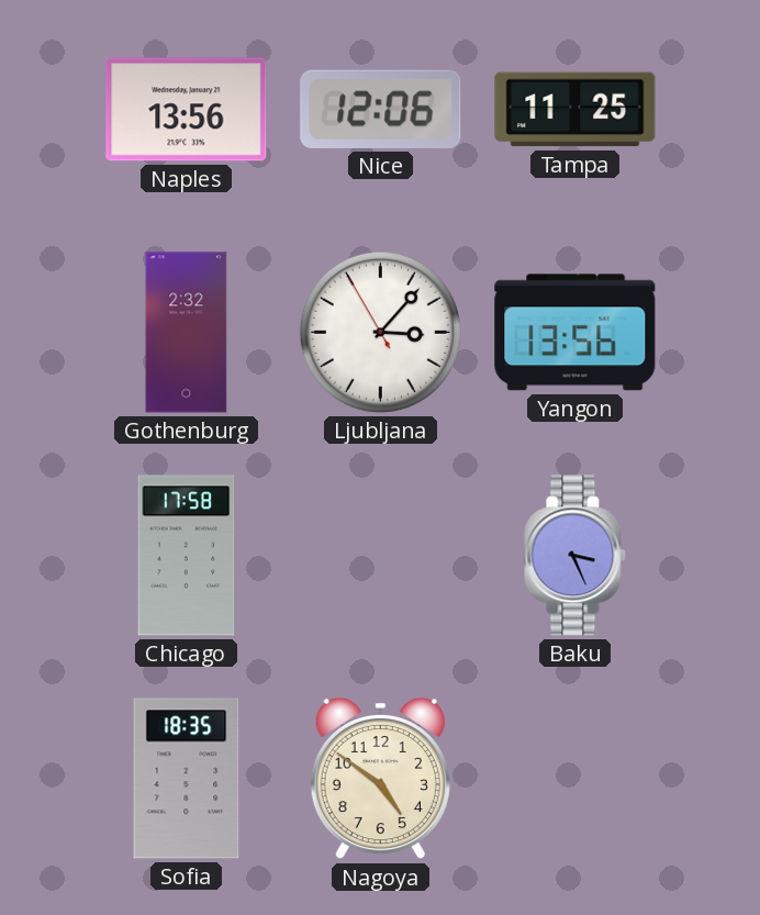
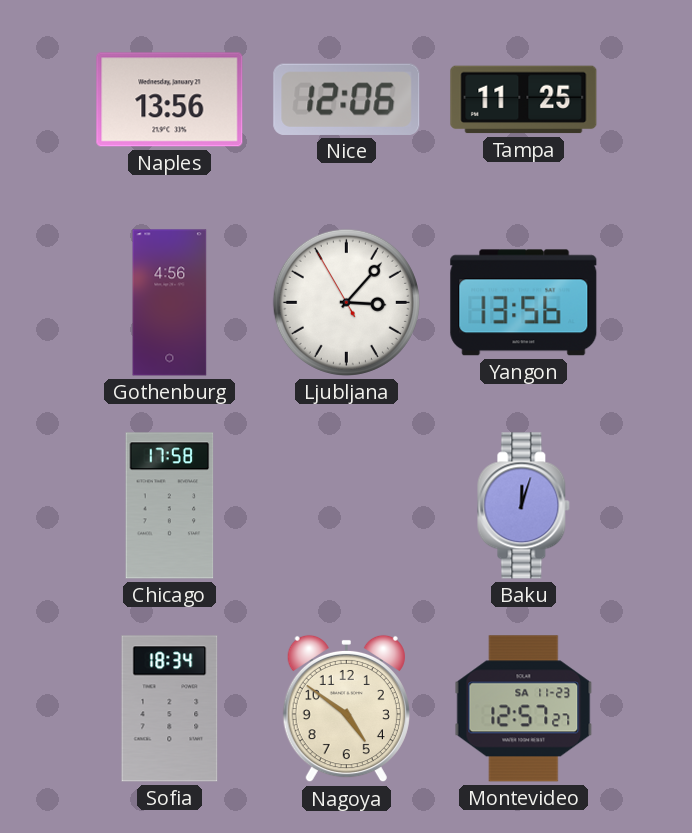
Gothenburg: 2:32 -> 4:56
Baku: 3:26 -> 12:03
Sofia: 18:35 -> 18:34
Montevideo: none -> 12:57
